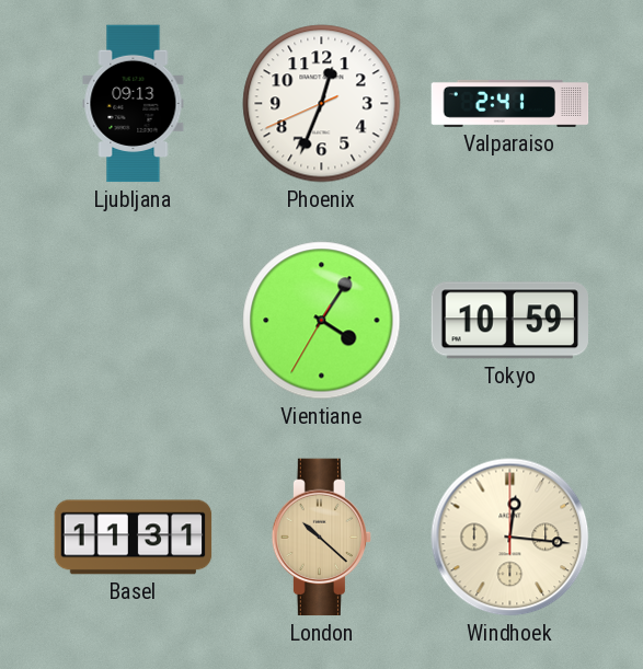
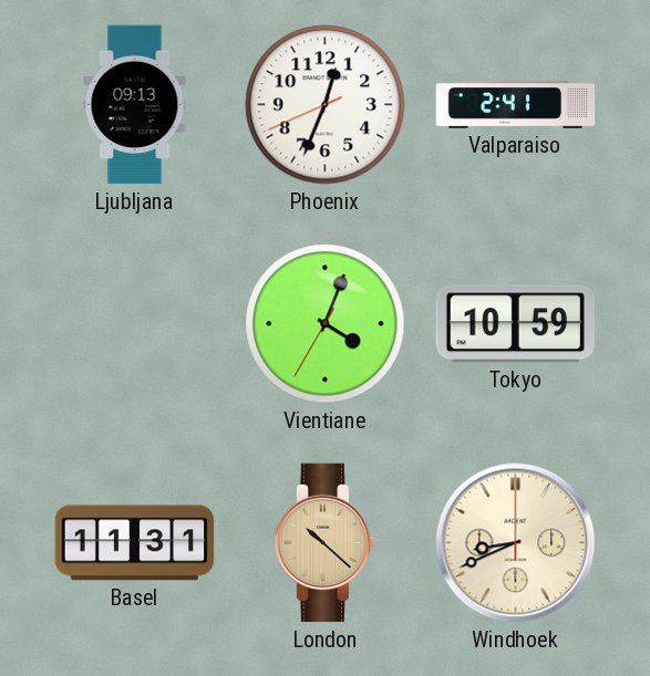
Vientiane: 4:05 -> 4:03
Windhoek: 12:16 -> 8:41
